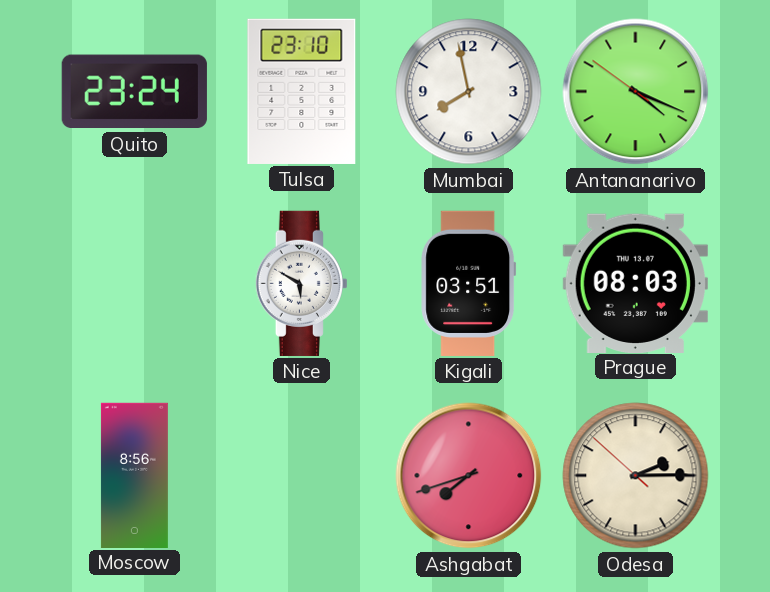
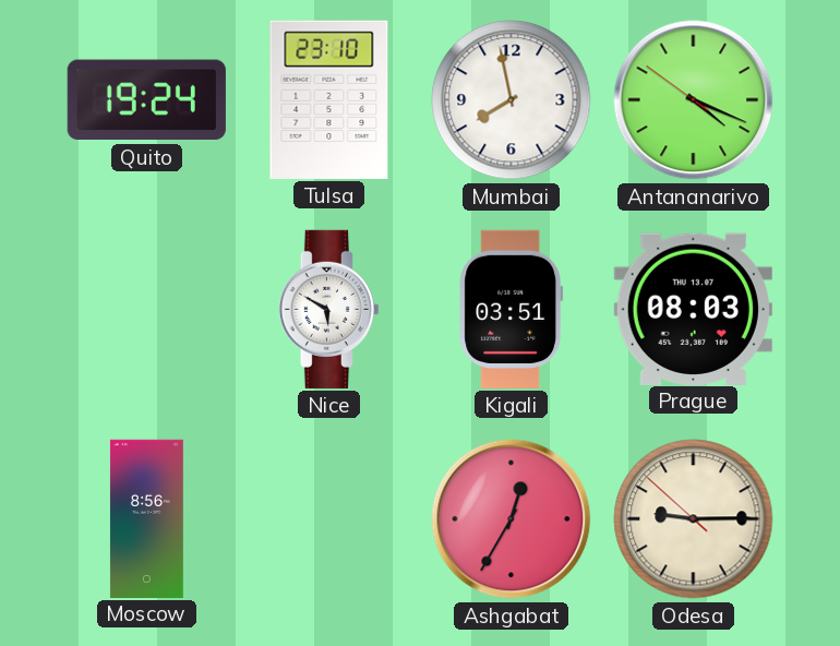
Quito: 23:24 -> 19:24
Ashgabat: 7:42 -> 12:35
Odesa: 2:14 -> 9:14
